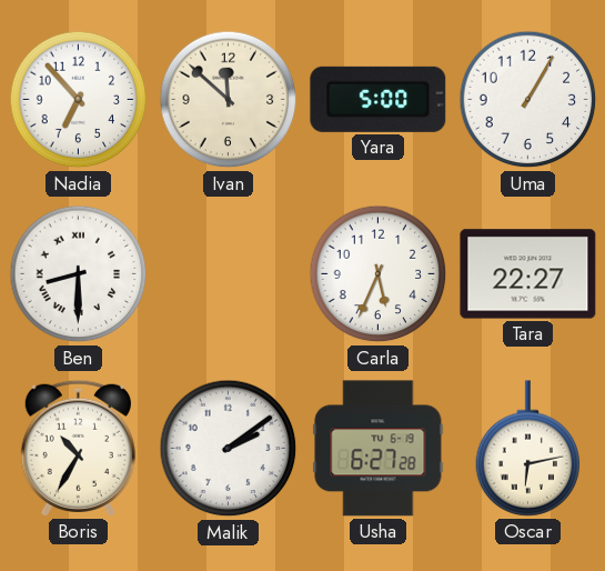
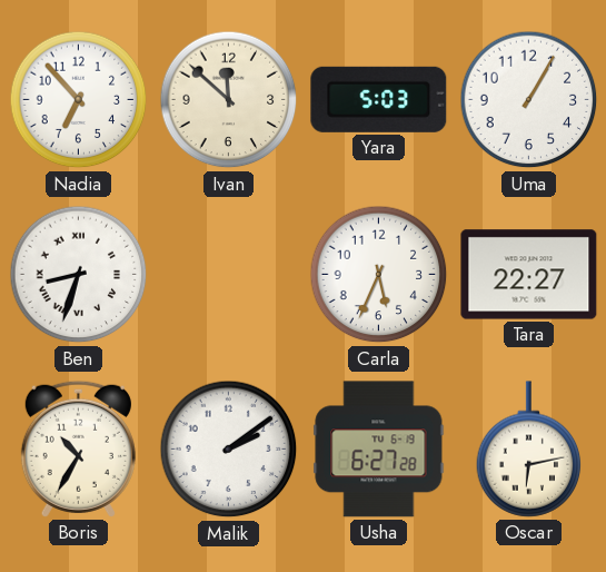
Yara: 5:00 -> 5:03
Ben: 8:30 -> 8:33
